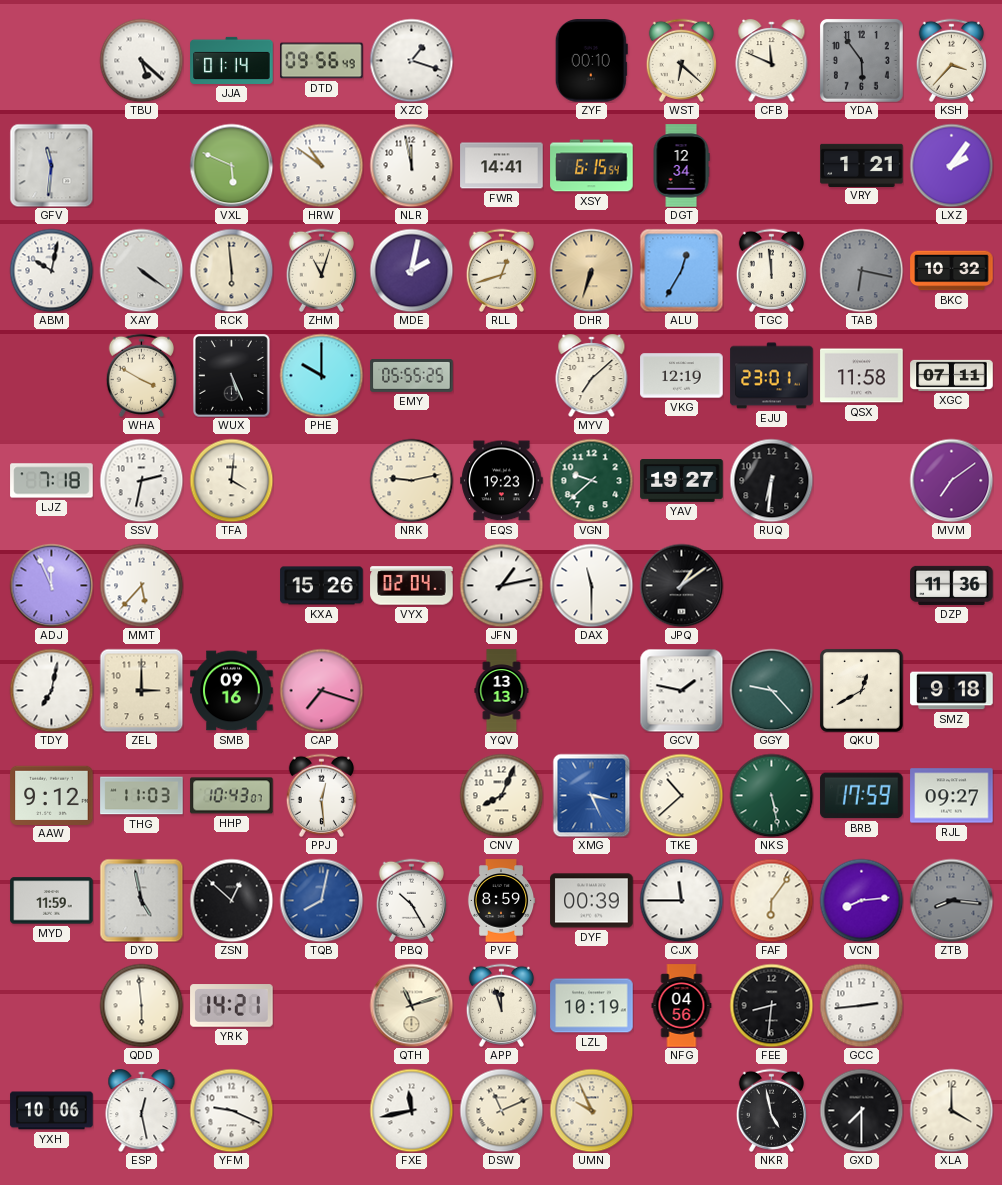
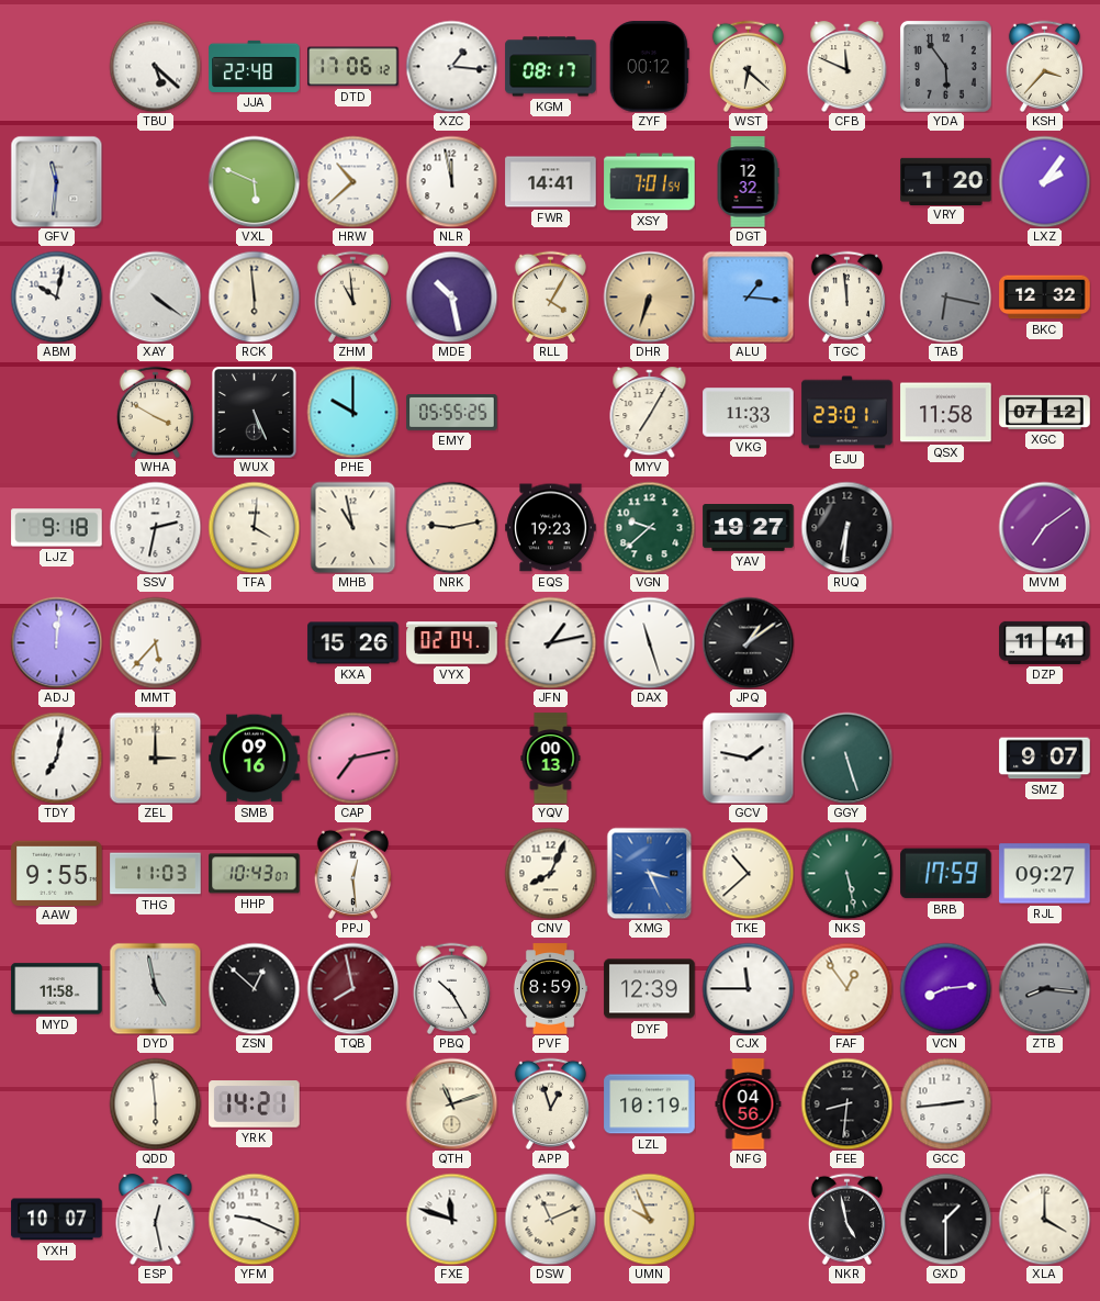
JJA: 01:14 -> 22:48
DTD: 09:56 -> 17:06
XZC: 1:18 -> 1:16
KGM: none -> 08:17
ZYF: 00:10 -> 00:12
HRW: 10:51 -> 10:38
XSY: 6:15 -> 7:01
DGT: 12:34 -> 12:32
VRY: 1:21 -> 1:20
ZHM: 11:03 -> 10:59
MDE: 2:02 -> 10:28
RLL: 12:42 -> 4:05
ALU: 12:35 -> 1:16
BKC: 10:32 -> 12:32
MYV: 7:08 -> 7:05
VKG: 12:19 -> 11:33
XGC: 07:11 -> 07:12
LJZ: 7:18 -> 9:18
MHB: none -> 10:58
ADJ: 11:56 -> 12:01
DAX: 11:30 -> 11:27
DZP: 11:36 -> 11:41
CAP: 7:18 -> 7:13
YQV: 13:13 -> 00:13
GGY: 9:23 -> 5:27
QKU: 12:40 -> none
SMZ: 9:18 -> 9:07
AAW: 9:12 -> 9:55
MYD: 11:59 -> 11:58
TQB: 8:02 -> 7:58
TQB dial: blue -> burgundy
DYF: 00:39 -> 12:39
FAF: 6:06 -> 12:54
APP: 11:57 -> 12:57
YXH: 10:06 -> 10:07
FXE: 11:43 -> 11:48
GXD: 7:30 -> 1:30
